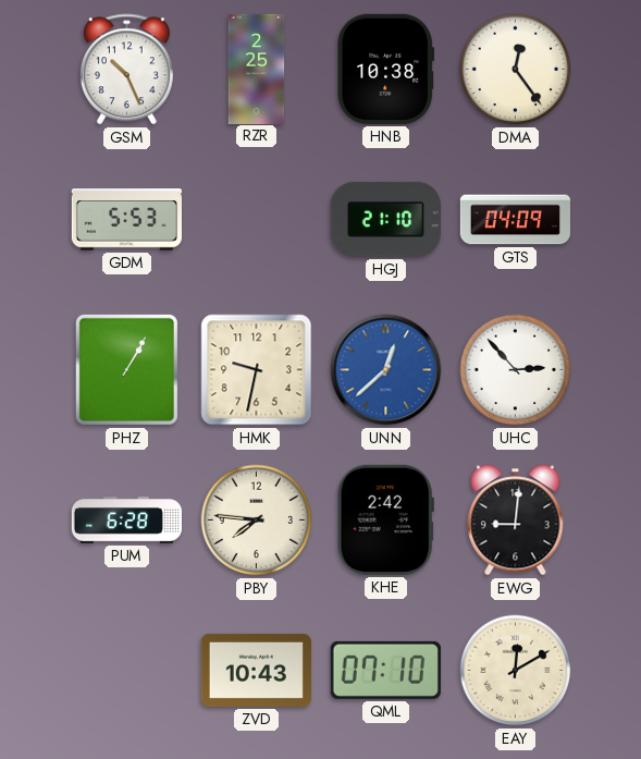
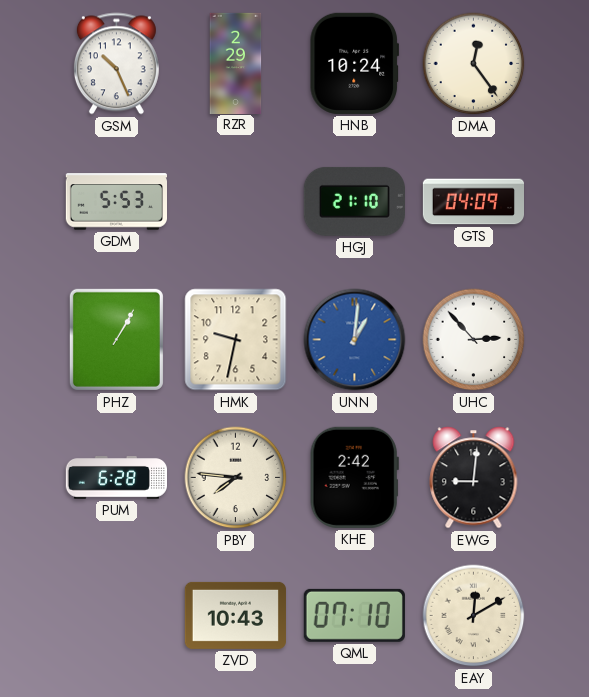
RZR: 2:25 -> 2:29
HNB: 10:38 -> 10:24
UNN: 12:38 -> 1:01
